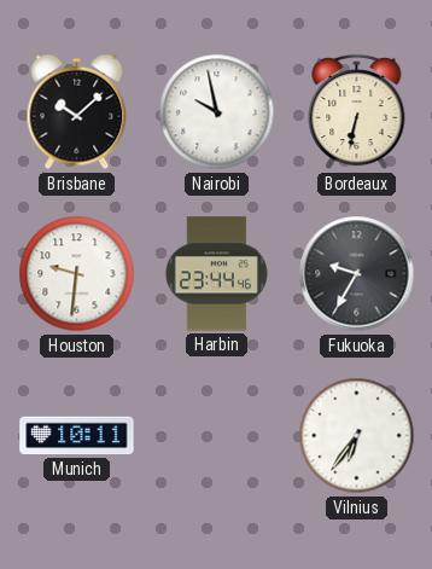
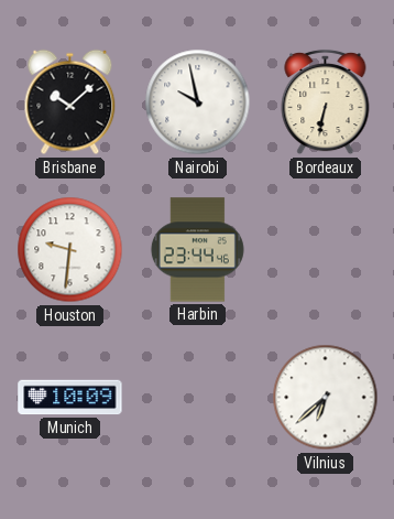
Fukuoka: 9:35 -> none
Munich: 10:11 -> 10:09
Vilnius: 6:36 -> 6:38
